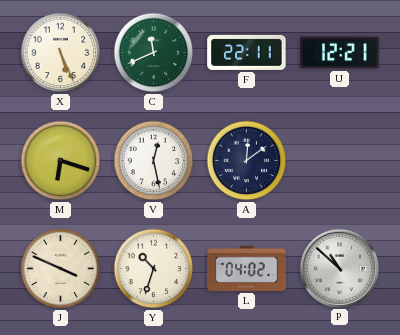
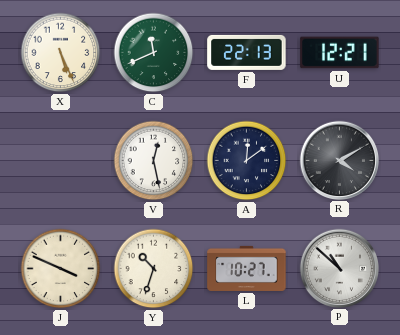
F: 22:11 -> 22:13
M: 6:18 -> none
R: none -> 4:10
L: 04:02 -> 10:27
